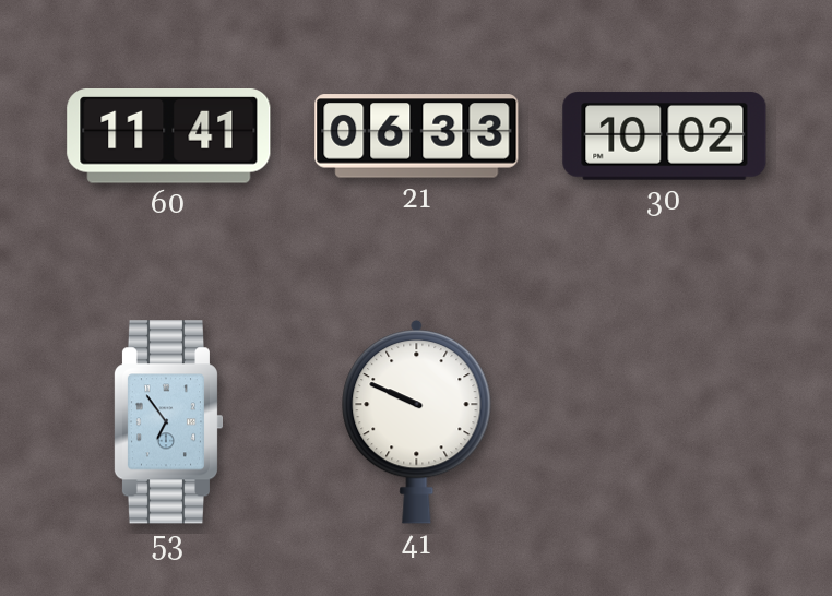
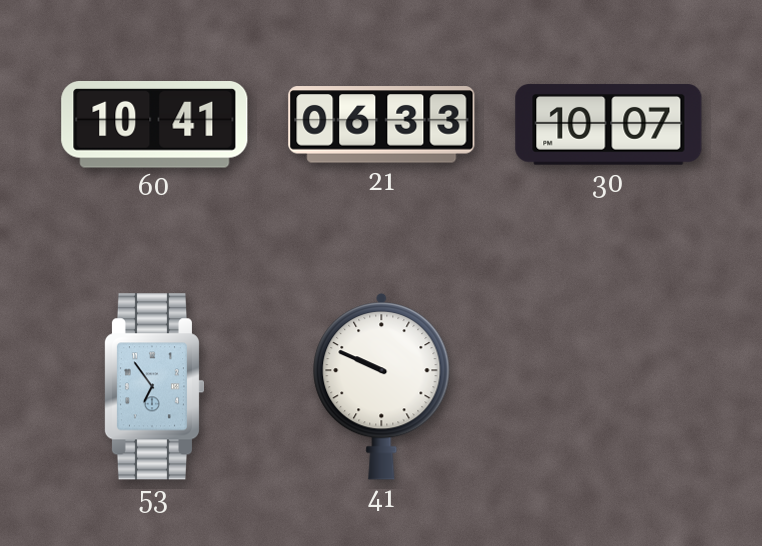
60: 11:41 -> 10:41
30: 10:02 -> 10:07
